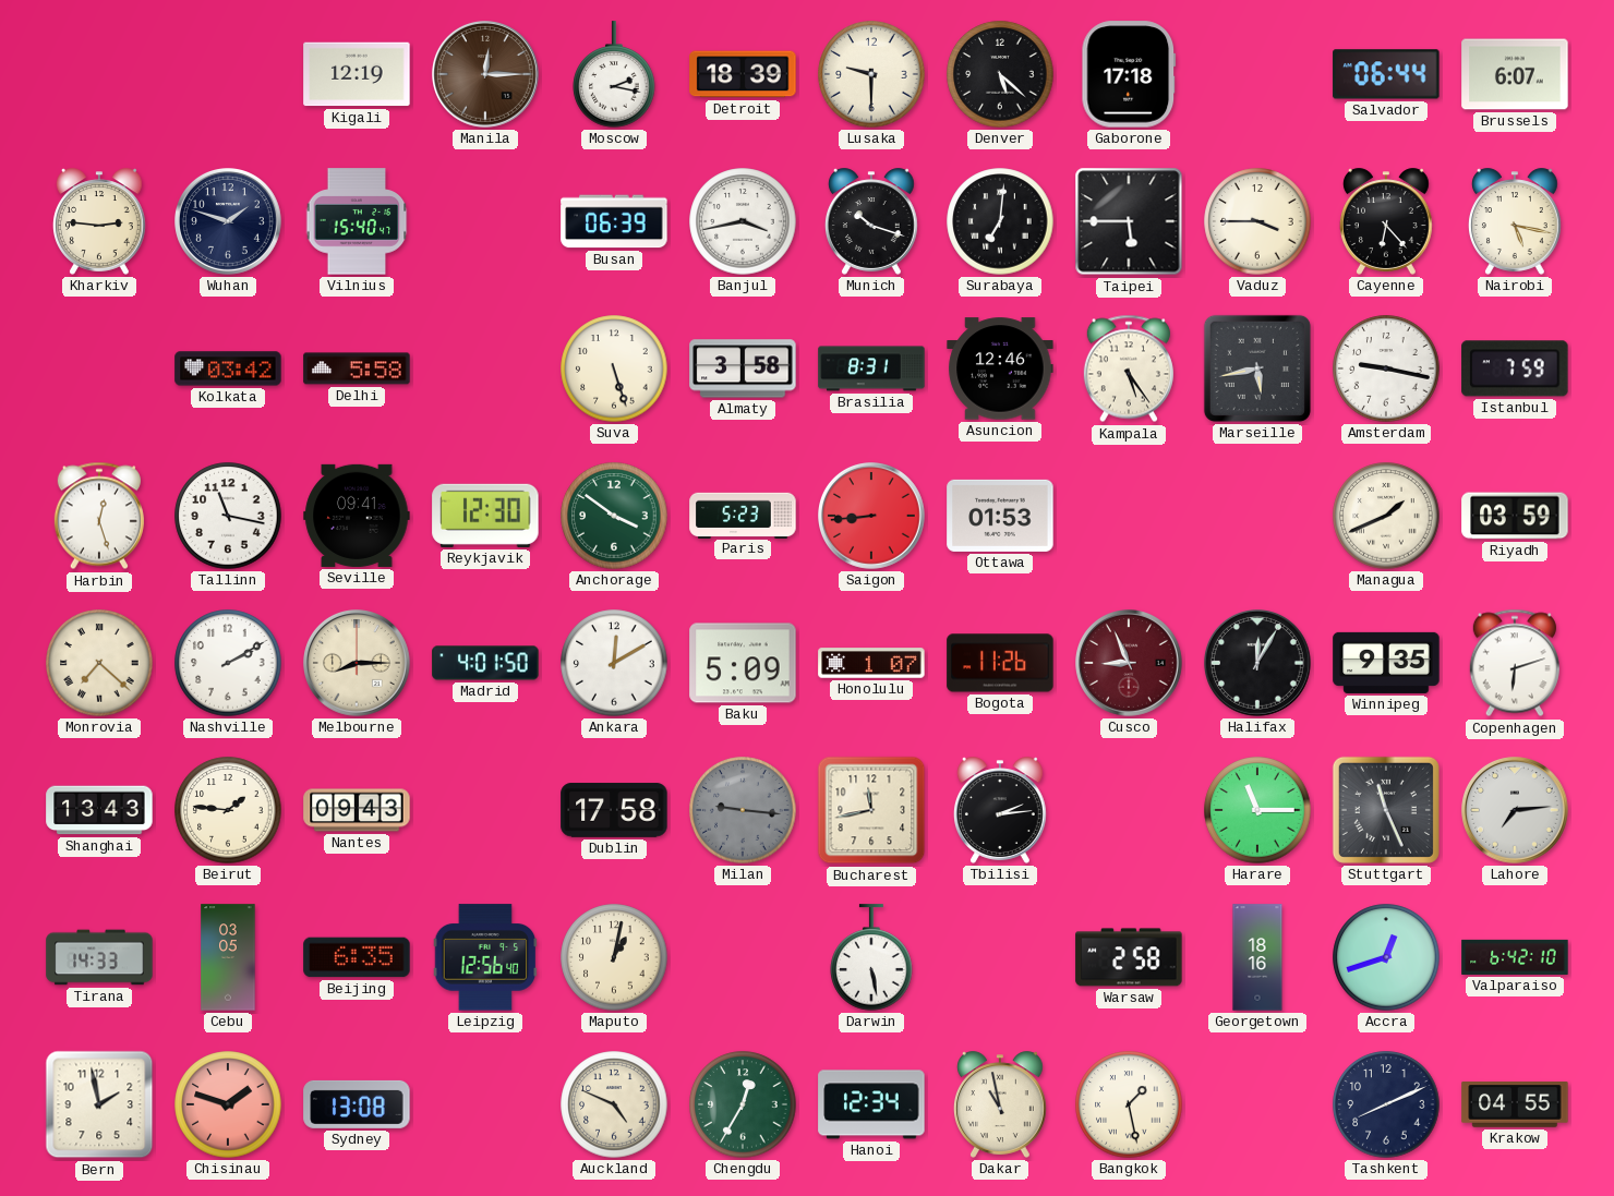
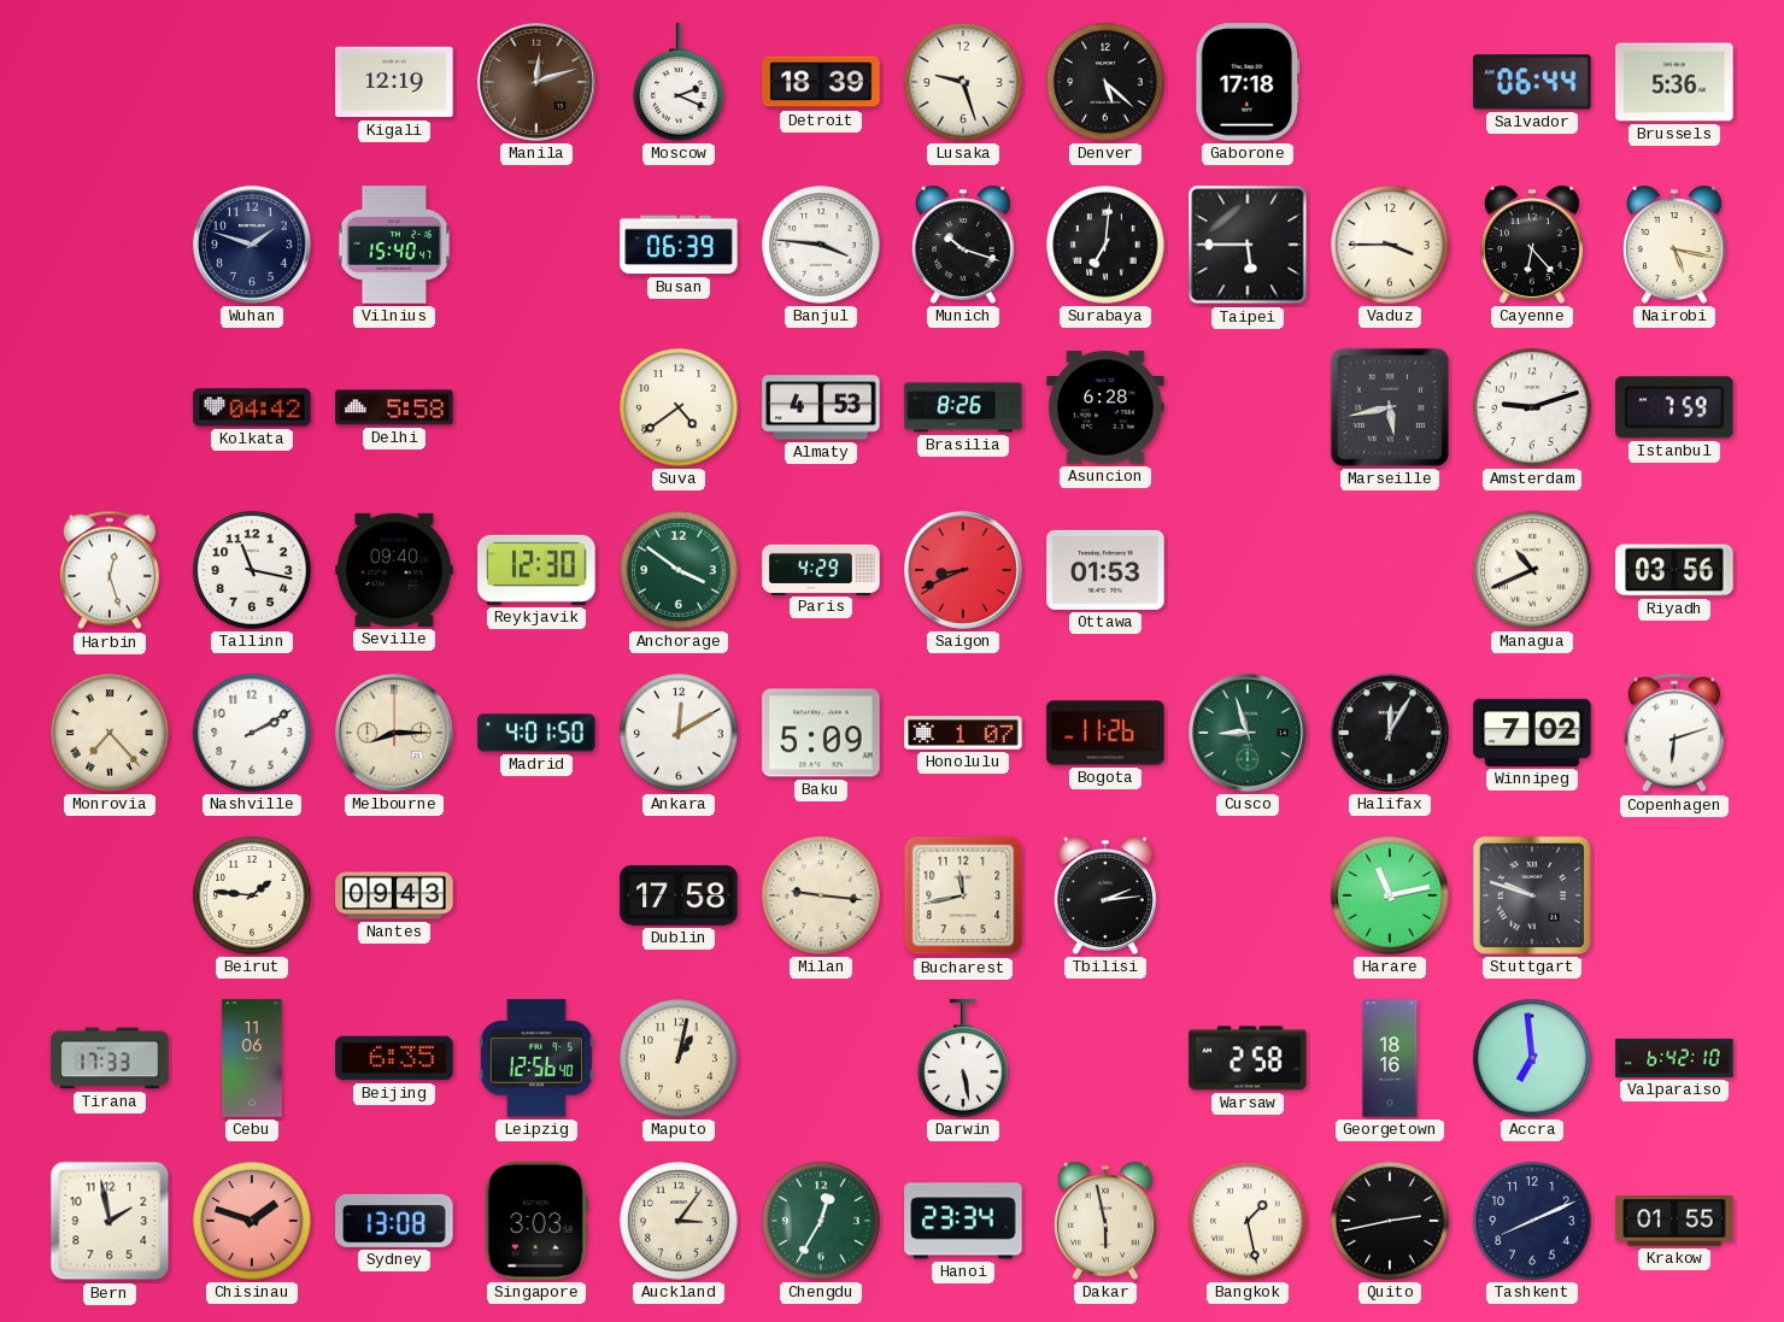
Manila: 12:15 -> 12:12
Moscow: 2:17 -> 2:19
Lusaka: 9:30 -> 9:27
Brussels: 6:07 -> 5:36
Kharkiv: 2:46 -> none
Banjul: 3:43 -> 3:46
Kolkata: 03:42 -> 04:42
Suva: 5:27 -> 4:39
Almaty: 3:58 -> 4:53
Brasilia: 8:31 -> 8:26
Asuncion: 12:46 -> 6:28
Kampala: 5:24 -> none
Amsterdam: 9:17 -> 9:12
Seville: 09:41 -> 09:40
Paris: 5:23 -> 4:29
Saigon: 8:44 -> 8:41
Managua: 1:41 -> 10:41
Riyadh: 03:59 -> 03:56
Monrovia: 7:22 -> 7:23
Cusco: 8:56 -> 8:57
Cusco dial: burgundy -> green
Winnipeg: 9:35 -> 7:02
Shanghai: 13:43 -> none
Milan dial: grey -> cream
Harare: 11:15 -> 11:13
Stuttgart: 11:26 -> 9:48
Lahore: 7:14 -> none
Tirana: 14:33 -> 17:33
Cebu: 03:05 -> 11:06
Accra: 12:42 -> 6:59
Singapore: none -> 3:03
Auckland: 4:49 -> 3:06
Hanoi: 12:34 -> 23:34
Dakar: 10:58 -> 5:58
Quito: none -> 2:43
Krakow: 04:55 -> 01:55
